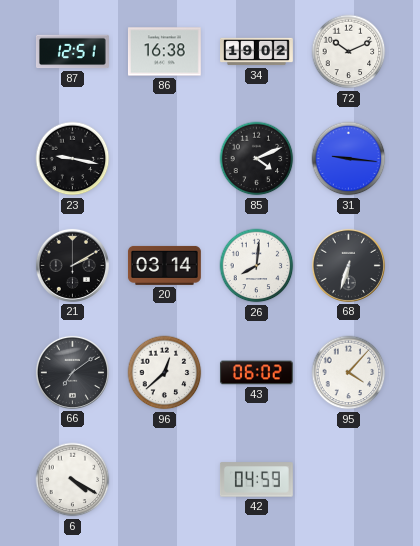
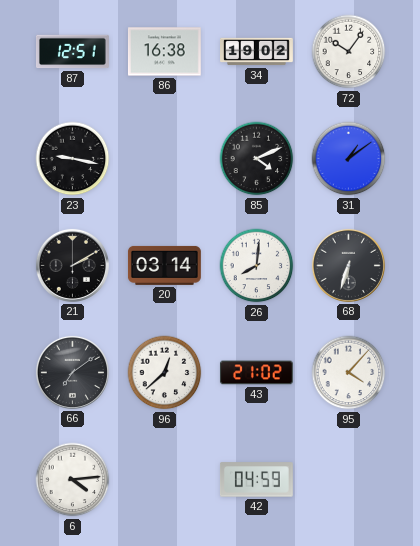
72: 10:11 -> 10:06
31: 9:16 -> 1:09
43: 06:02 -> 21:02
6: 4:20 -> 4:14
